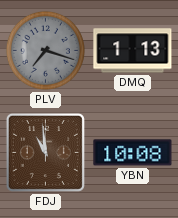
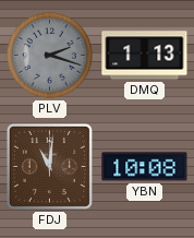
PLV: 7:18 -> 2:18
FDJ: 10:59 -> 11:01
